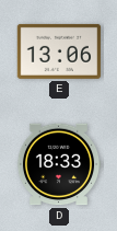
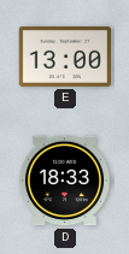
E: 13:06 -> 13:00
